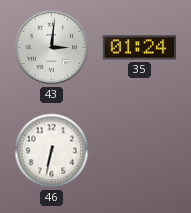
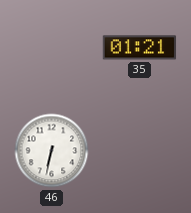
43: 3:01 -> none
35: 01:24 -> 01:21
